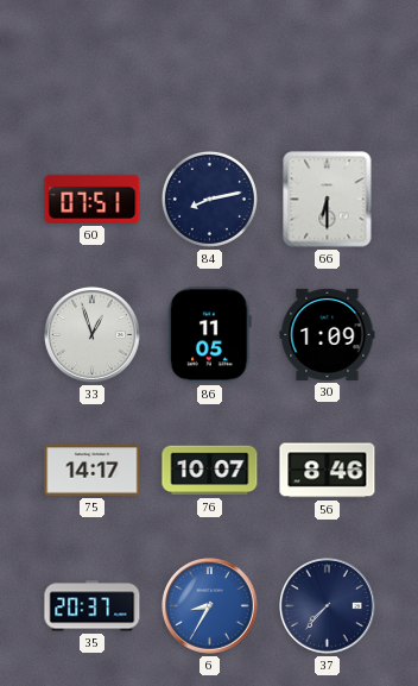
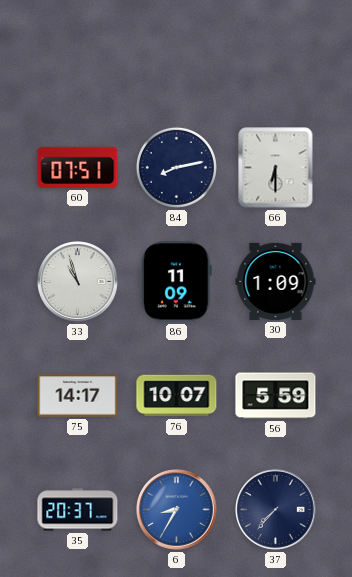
33: 12:57 -> 10:57
86: 11:05 -> 11:09
56: 8:46 -> 5:59
